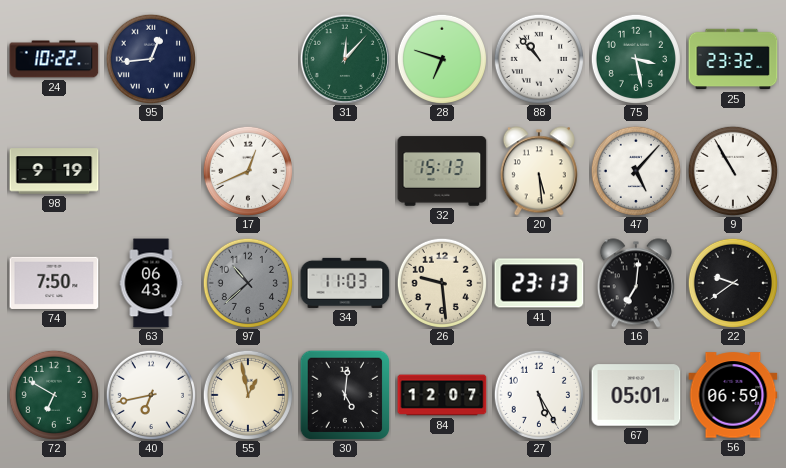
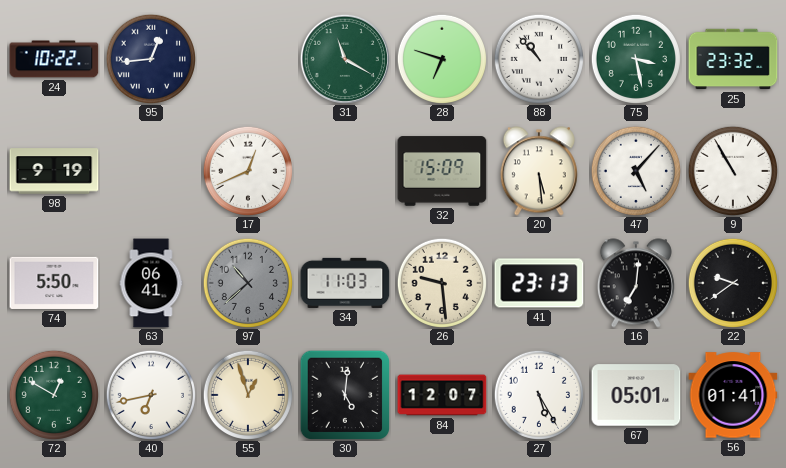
31: 12:07 -> 11:20
32: 15:13 -> 15:09
74: 7:50 -> 5:50
63: 06:43 -> 06:41
72: 6:50 -> 12:50
55: 12:58 -> 12:57
56: 06:59 -> 01:41
